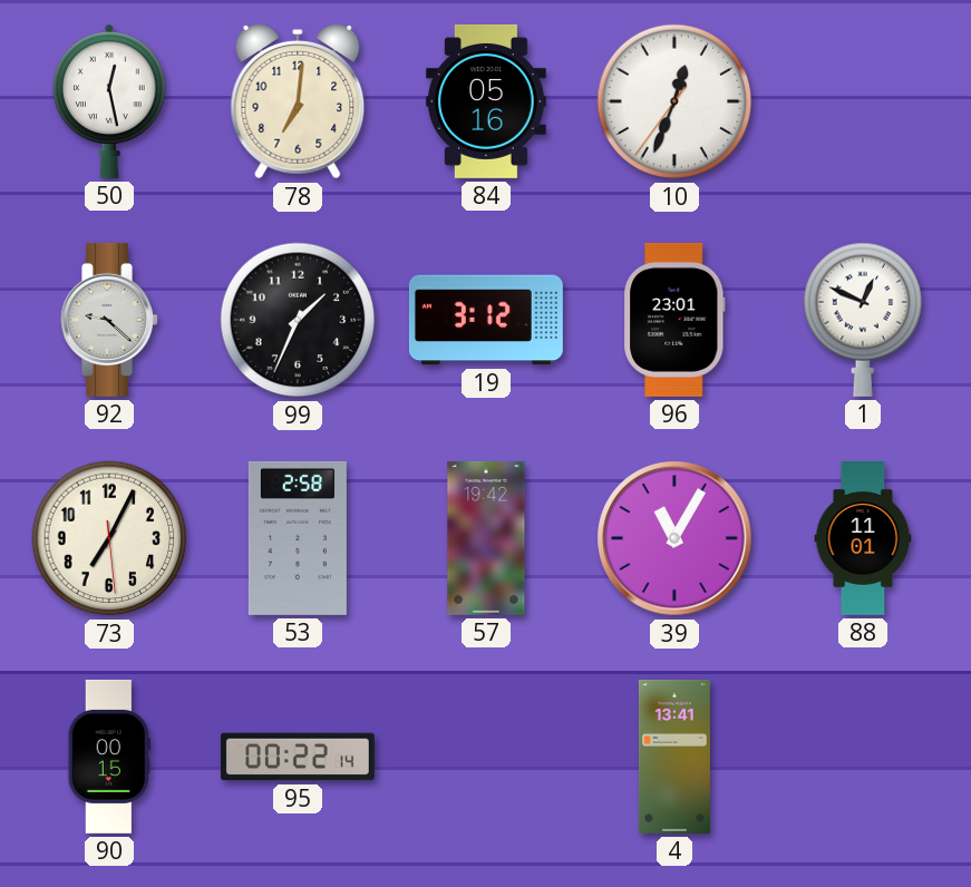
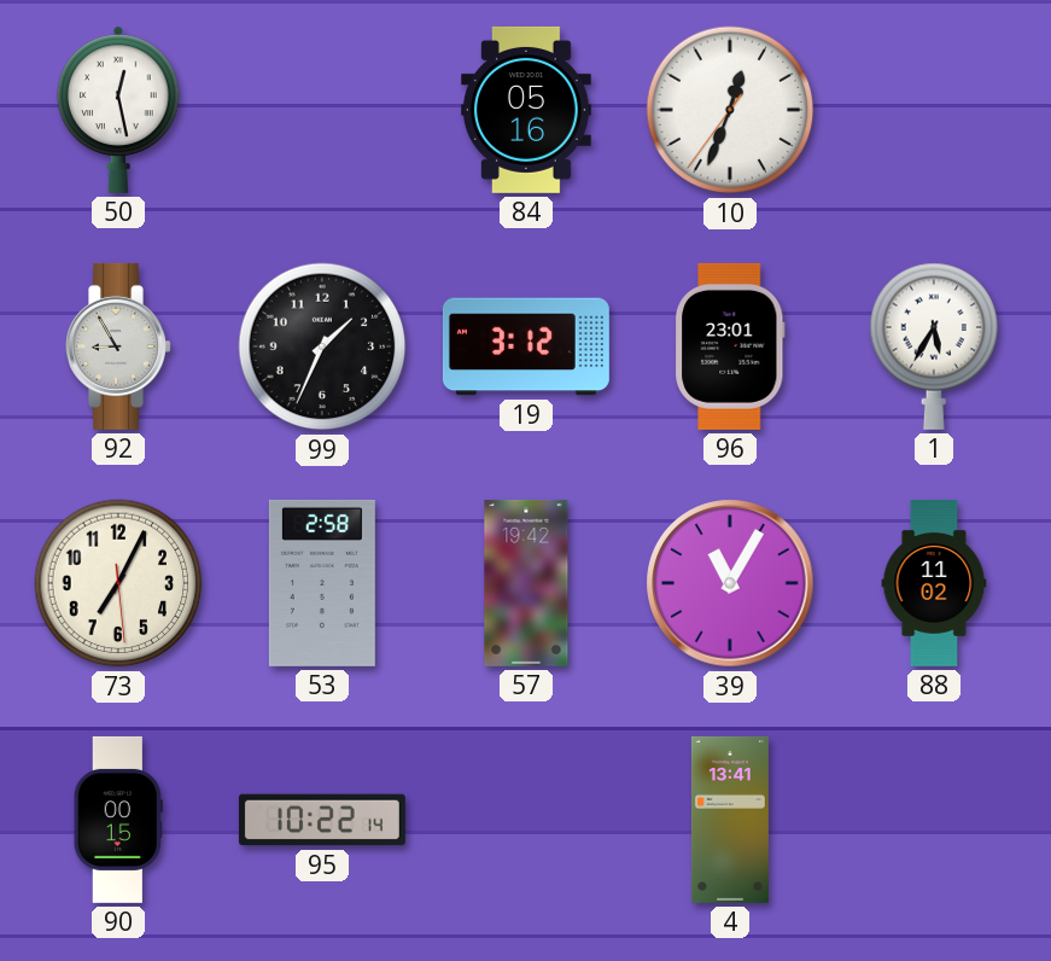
78: 7:01 -> none
92: 9:22 -> 8:55
1: 12:49 -> 5:35
88: 11:01 -> 11:02
95: 00:22 -> 10:22
